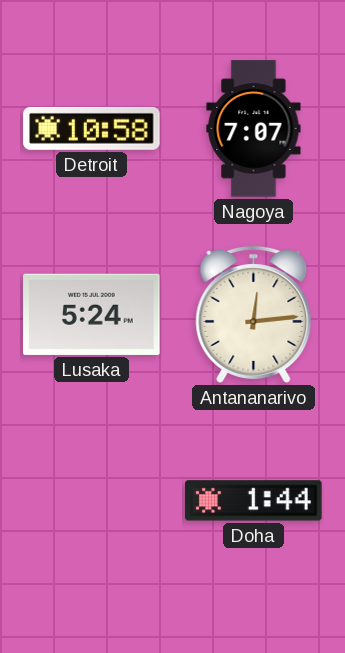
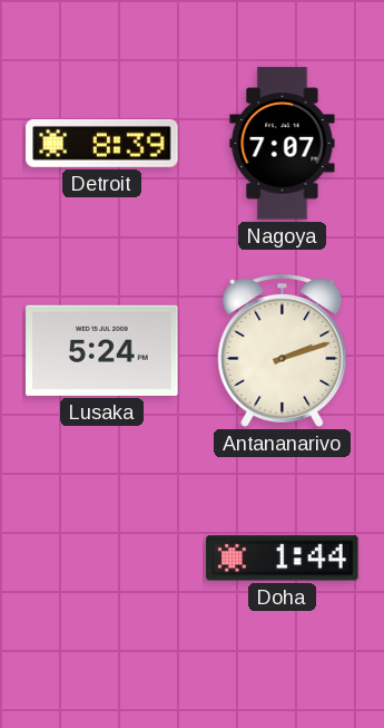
Detroit: 10:58 -> 8:39
Antananarivo: 12:14 -> 2:12
